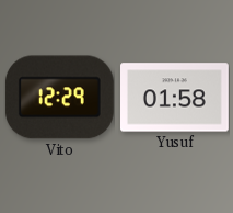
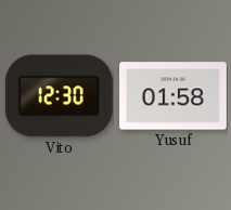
Vito: 12:29 -> 12:30
